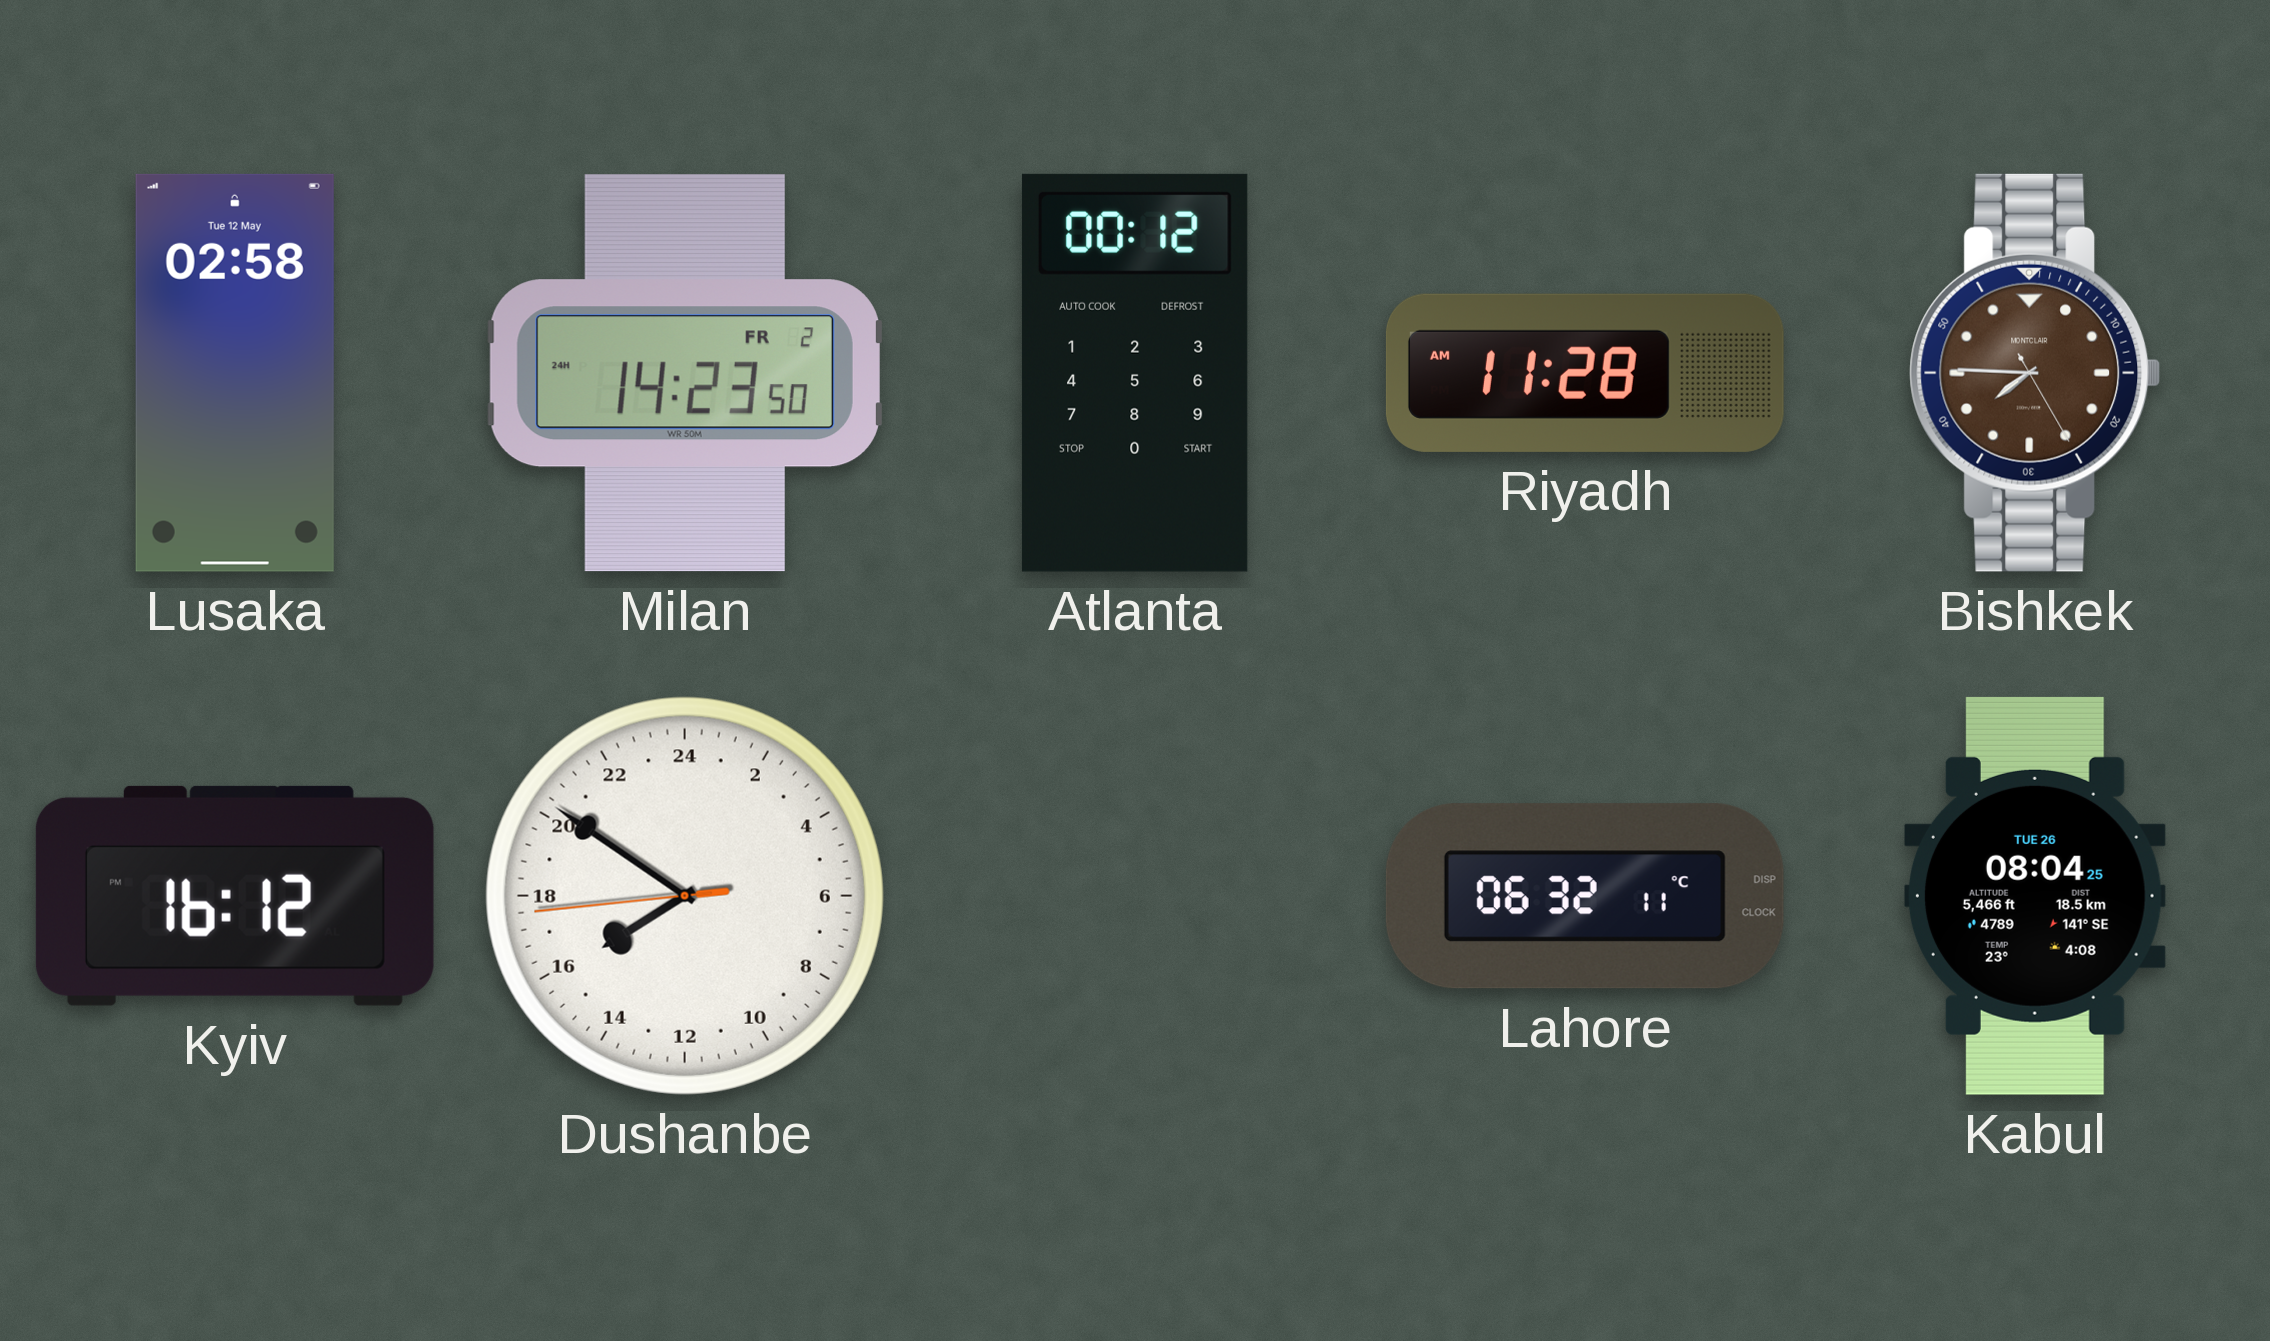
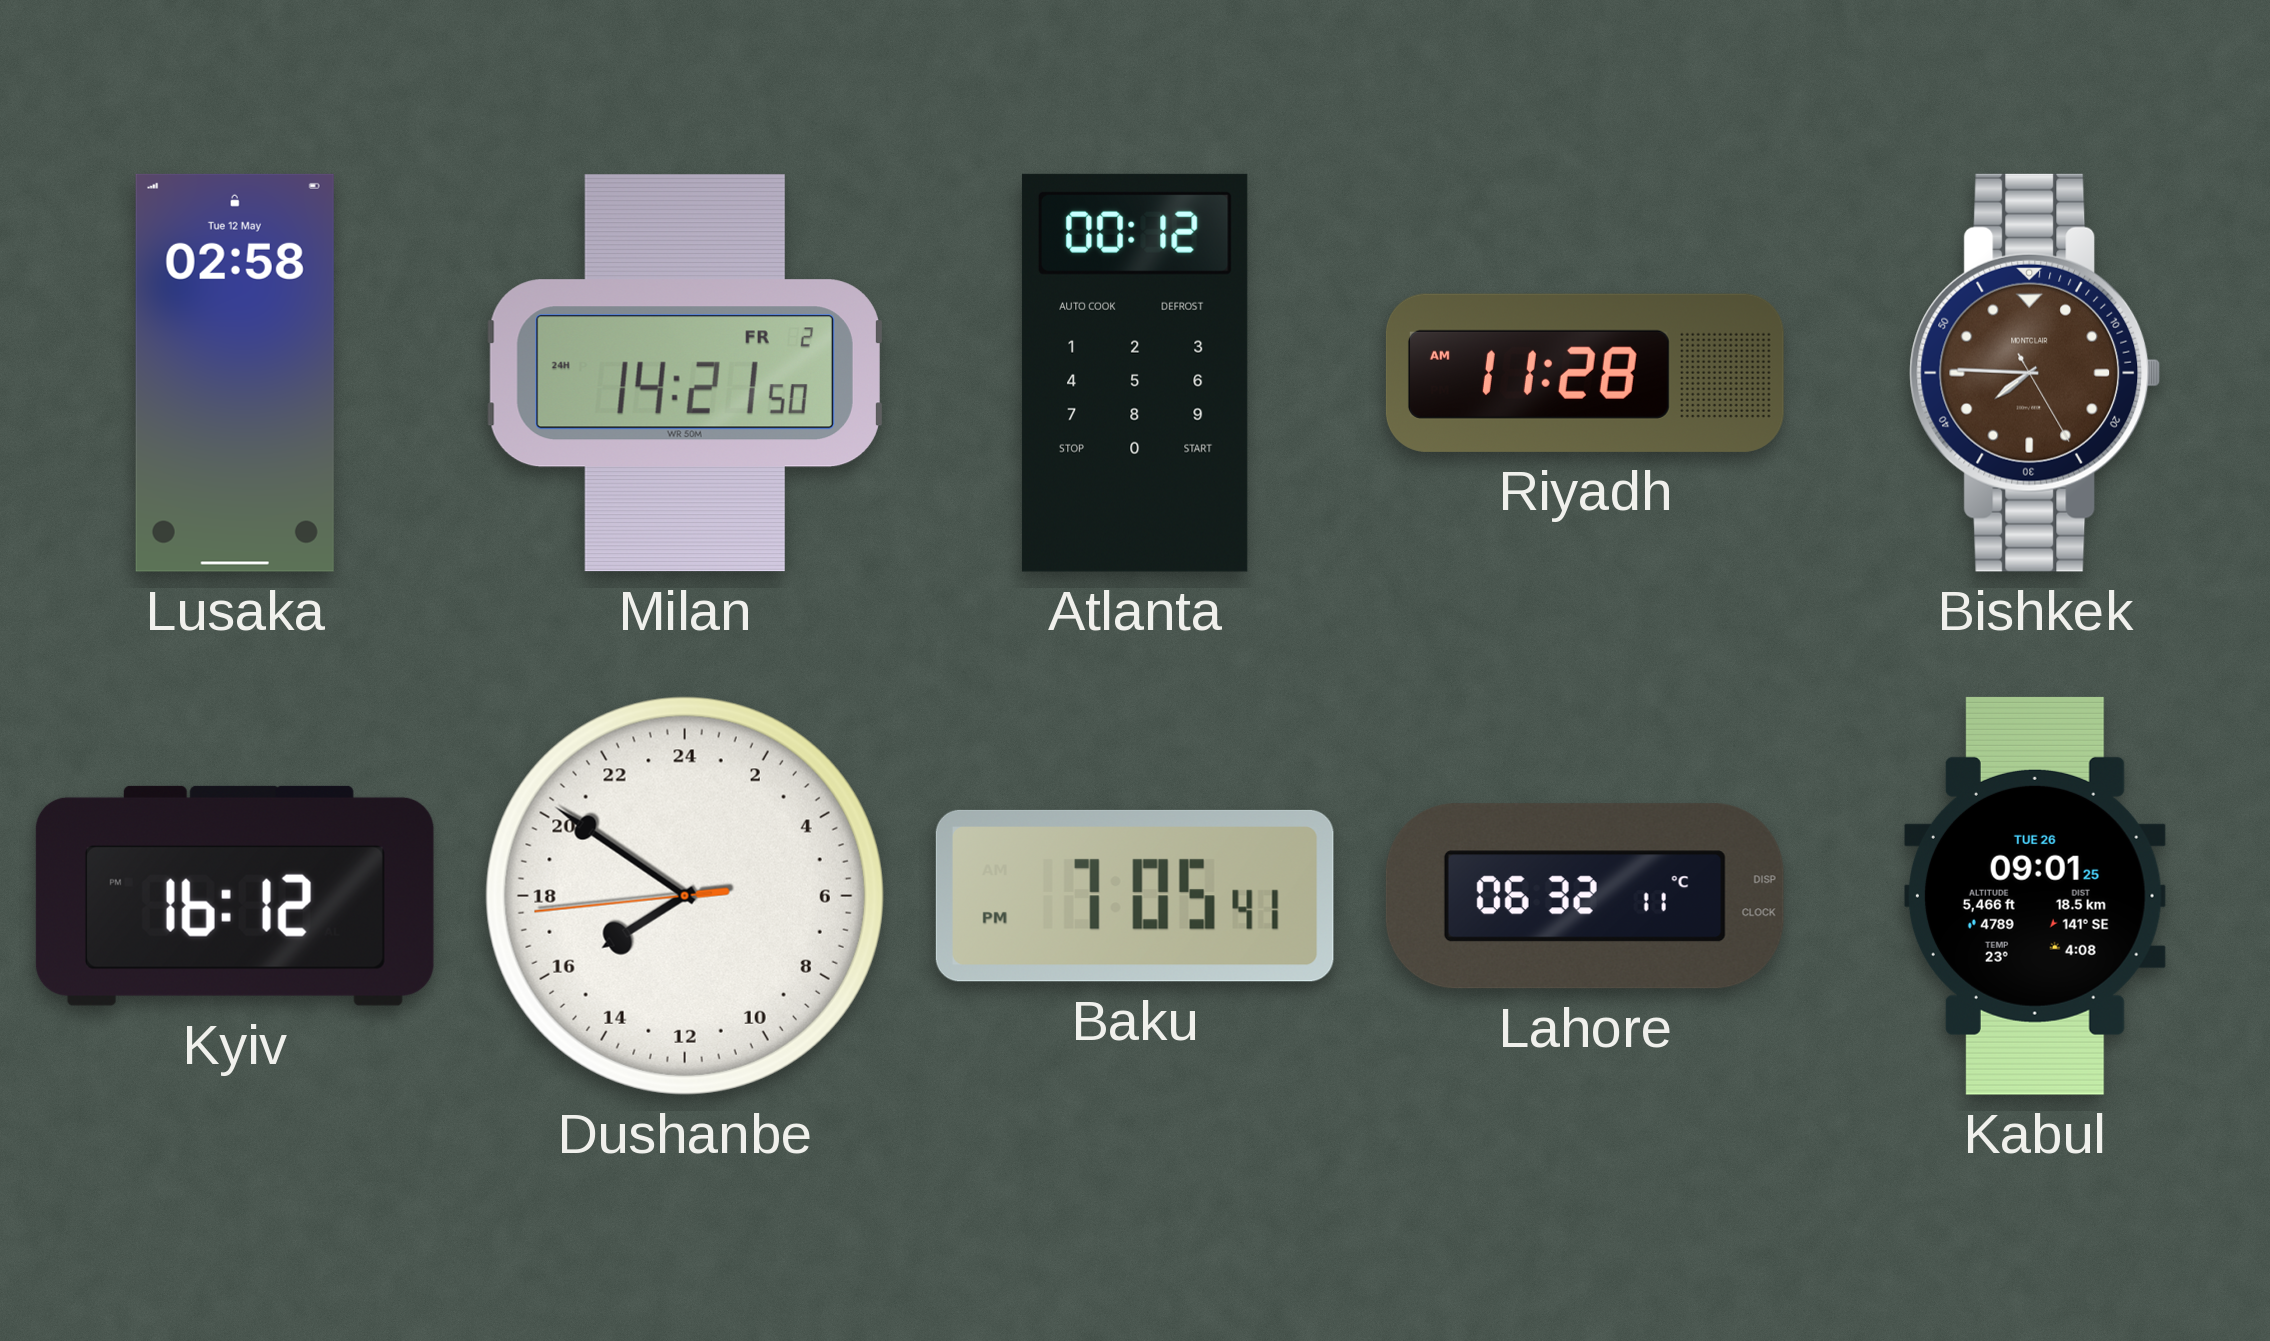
Milan: 14:23 -> 14:21
Baku: none -> 7:05
Kabul: 08:04 -> 09:01
